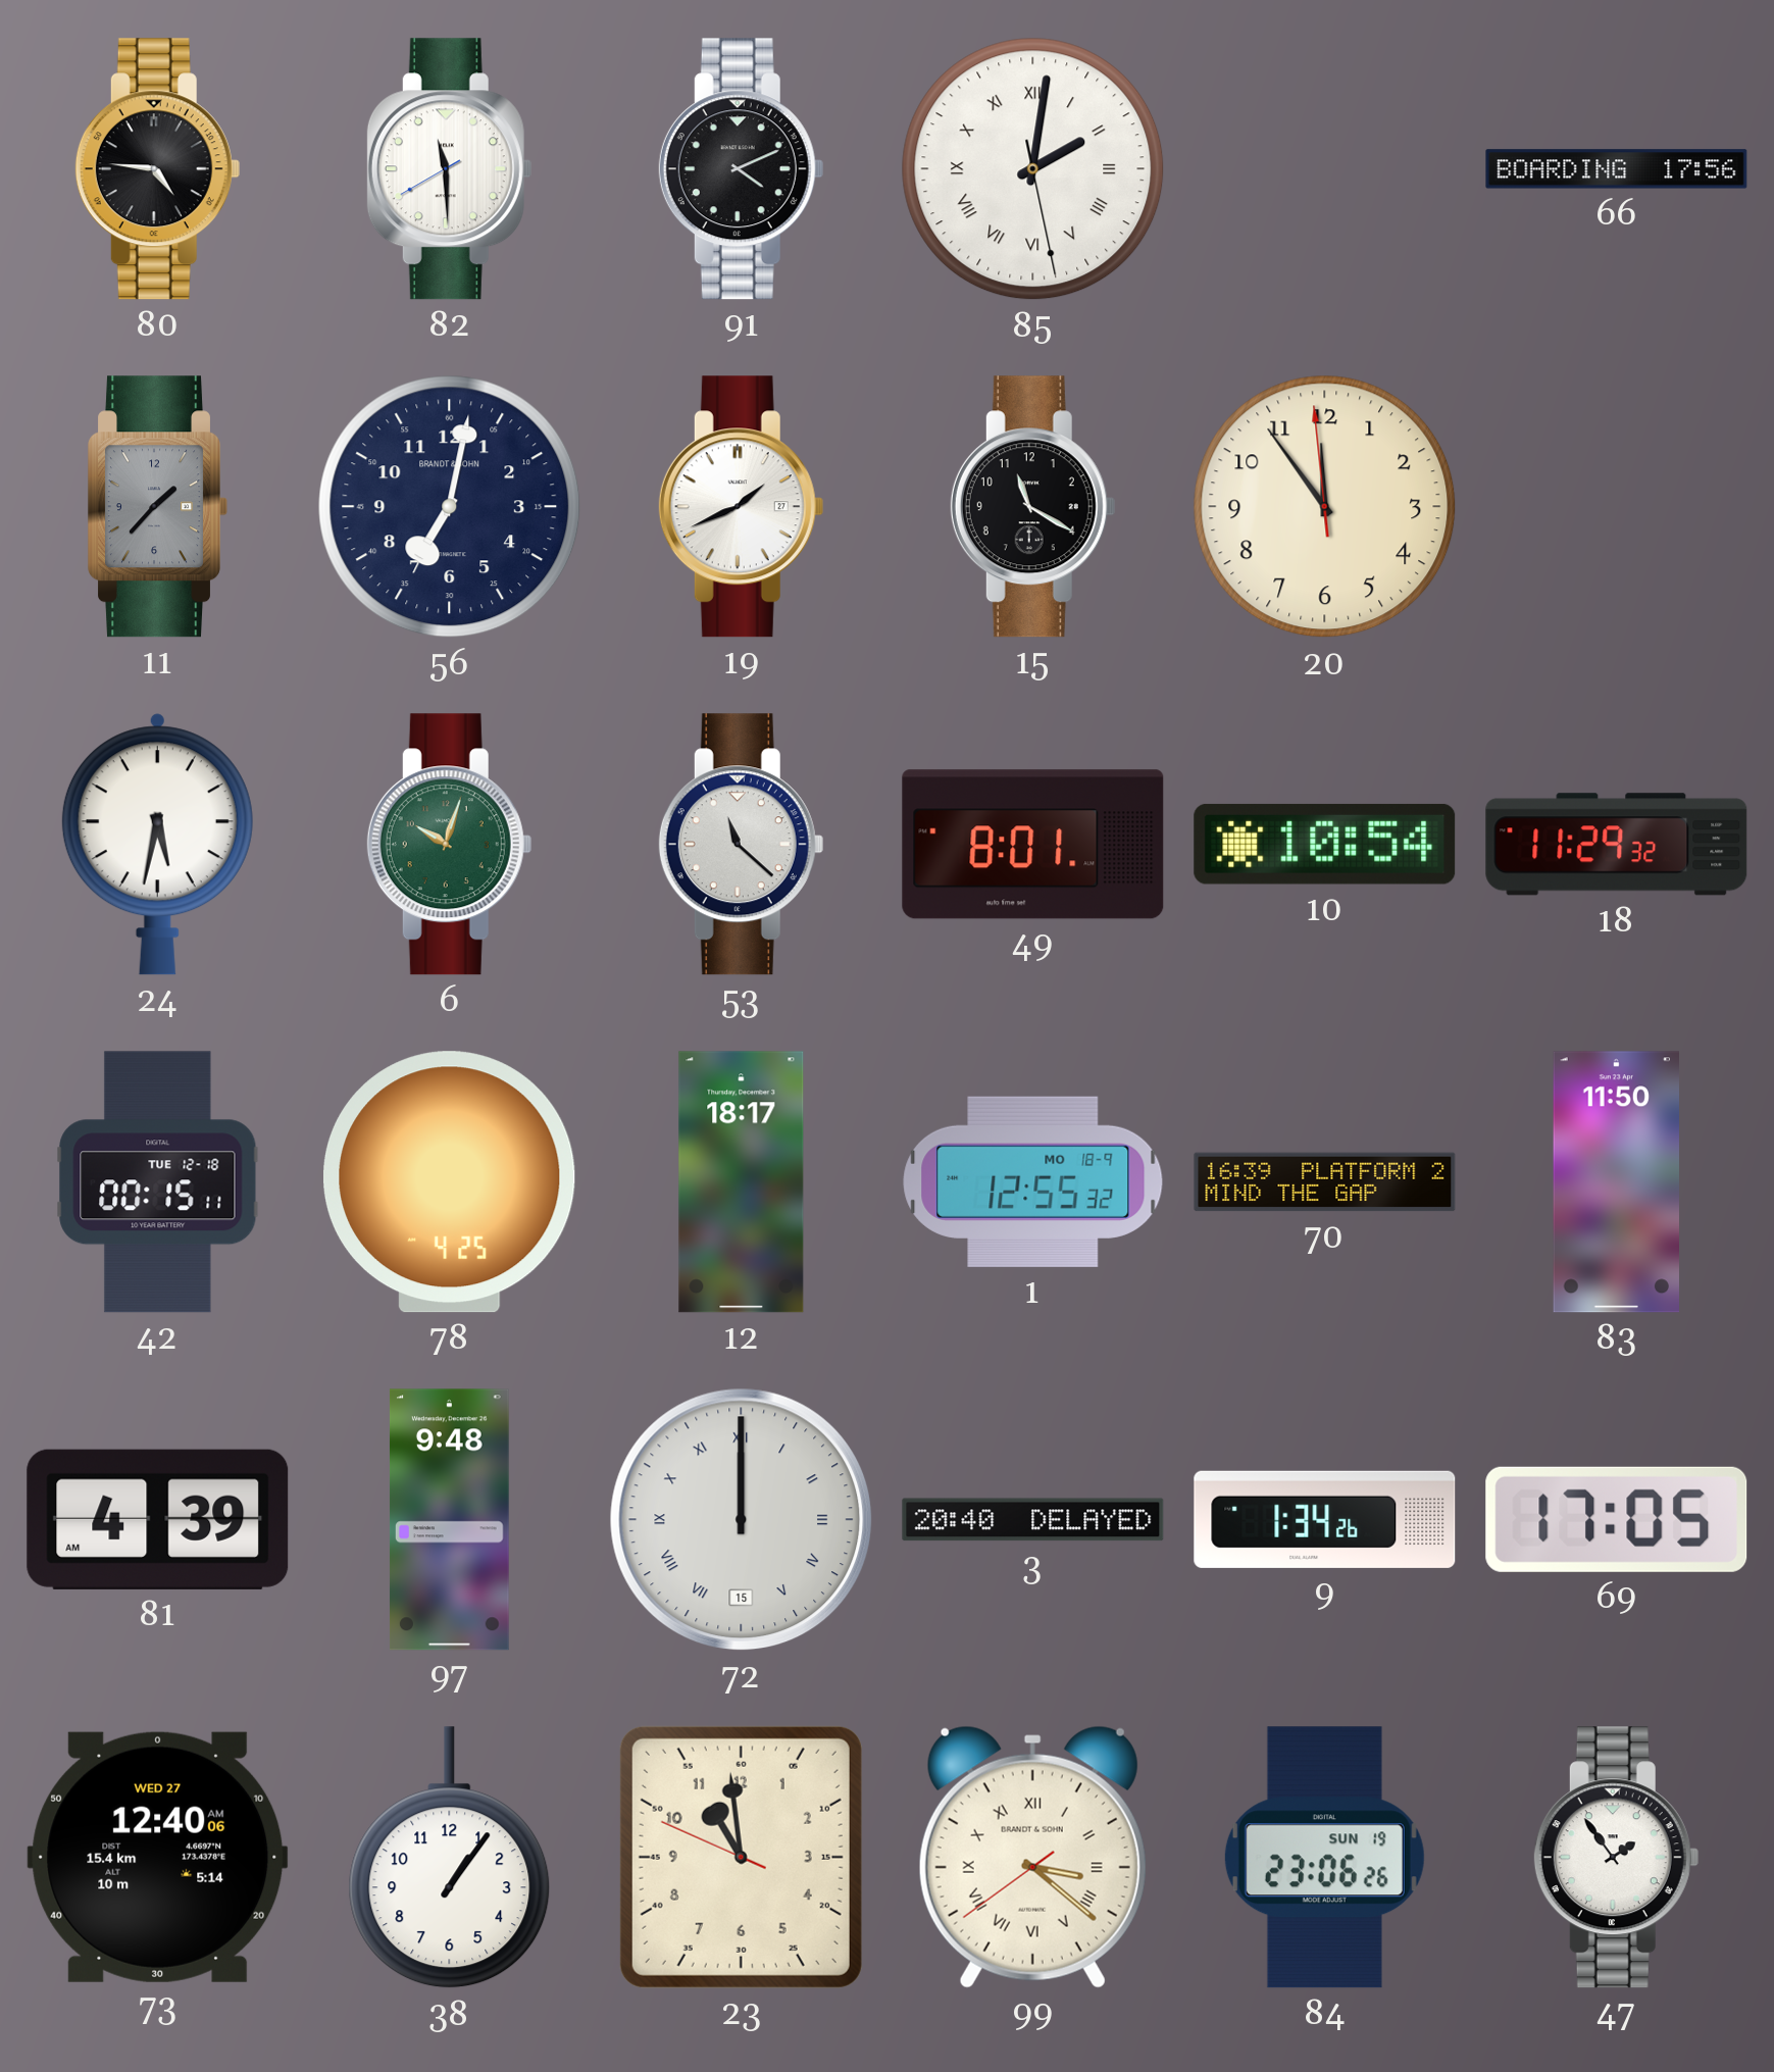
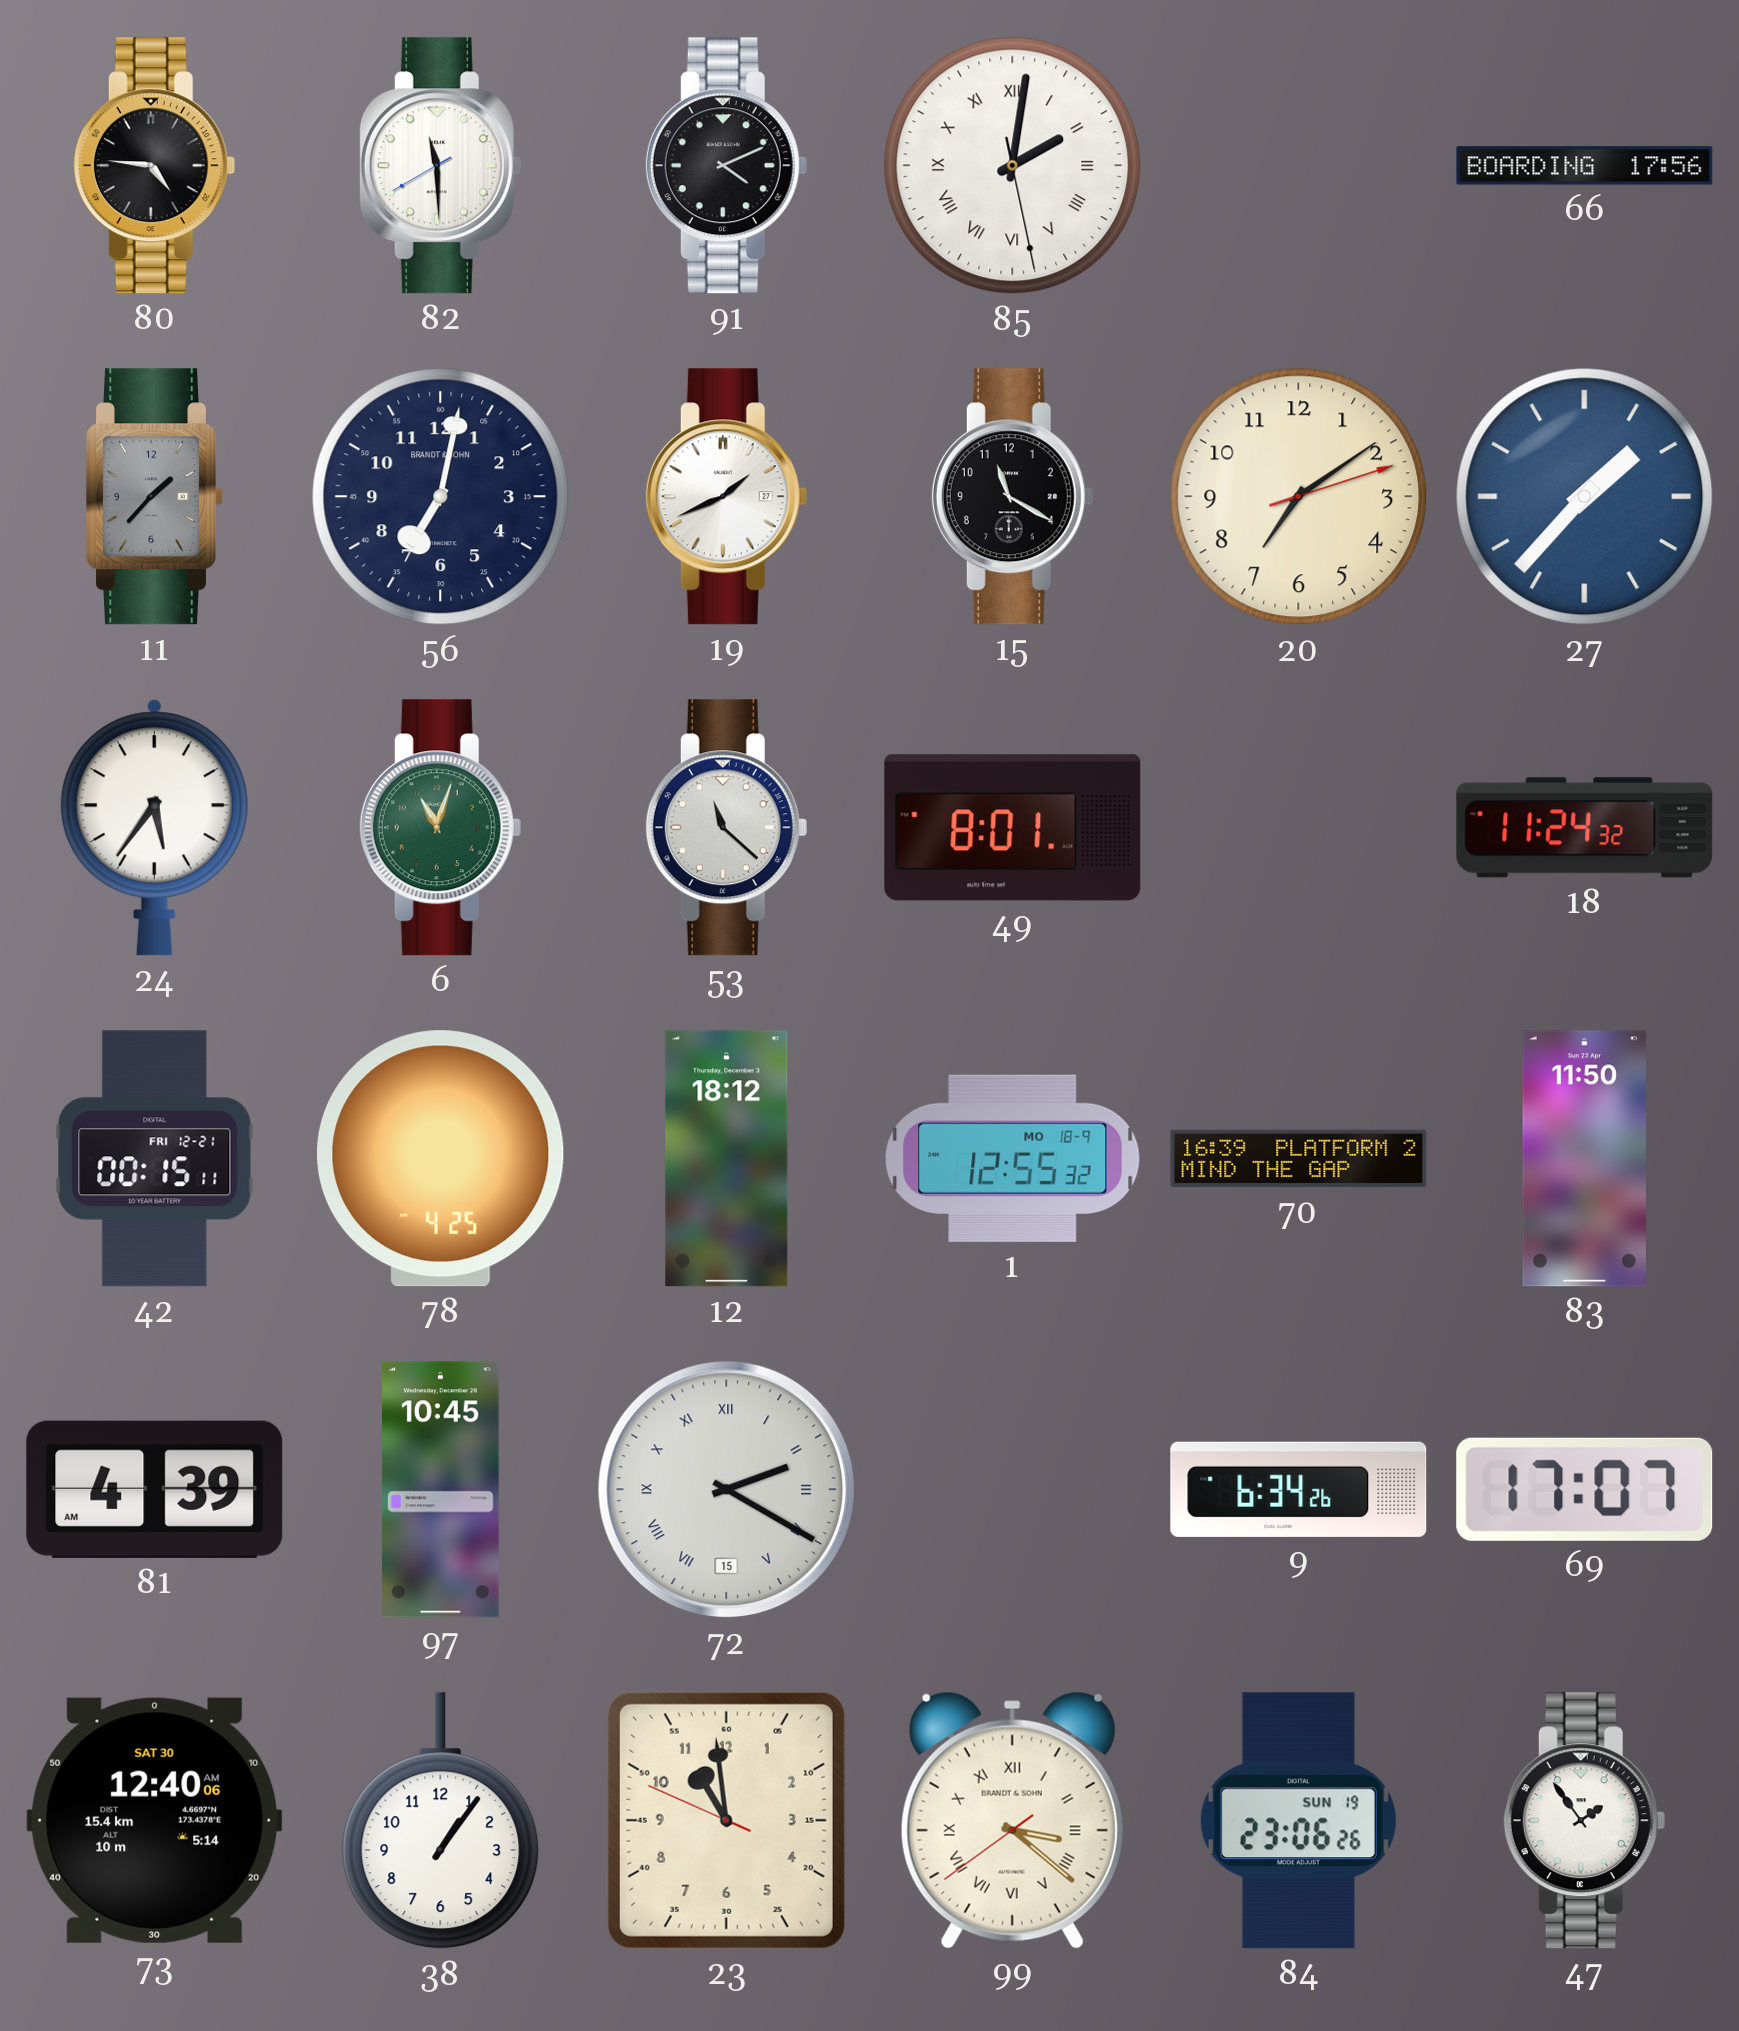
20: 11:53 -> 7:09
27: none -> 1:37
24: 5:32 -> 5:36
6: 10:03 -> 11:03
10: 10:54 -> none
18: 11:29 -> 11:24
42 date: TUE 12-18 -> FRI 12-21
12: 18:17 -> 18:12
97: 9:48 -> 10:45
72: 12:00 -> 2:20
3: 20:40 -> none
9: 1:34 -> 6:34
69: 17:05 -> 17:07
73 date: WED 27 -> SAT 30
